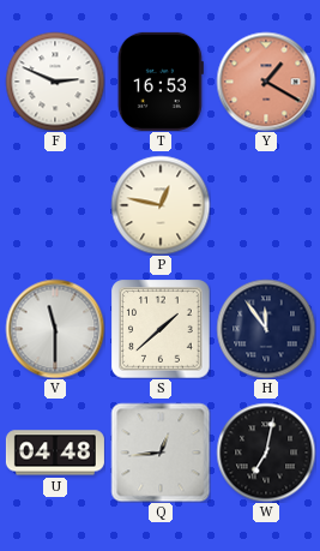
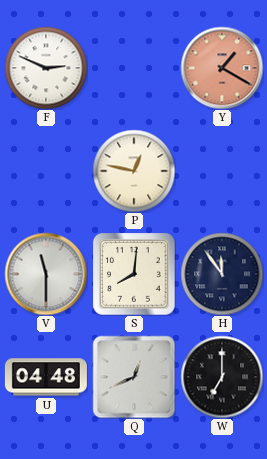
T: 16:53 -> none
S: 1:38 -> 8:01
Q: 12:44 -> 12:41
W: 7:02 -> 7:00
